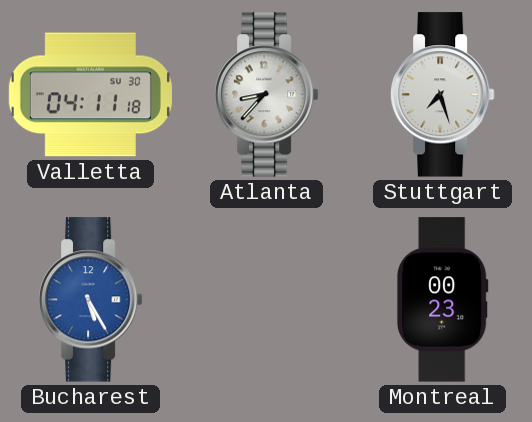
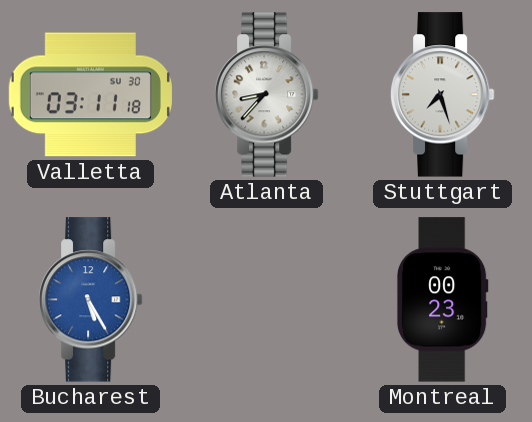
Valletta: 04:11 -> 03:11
